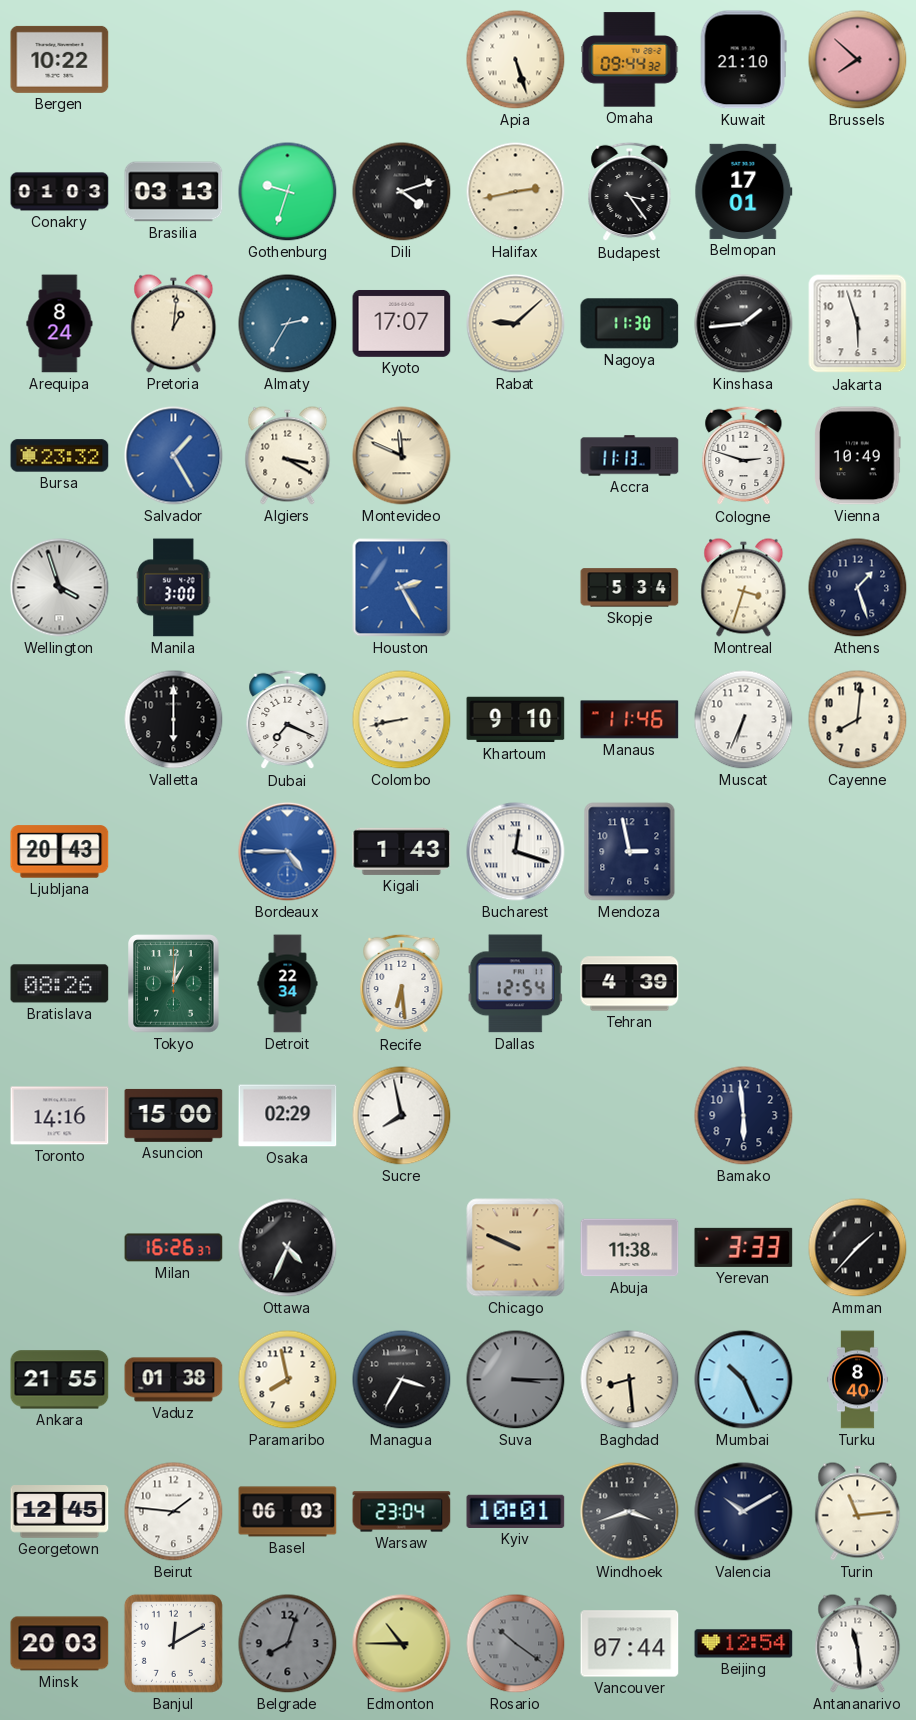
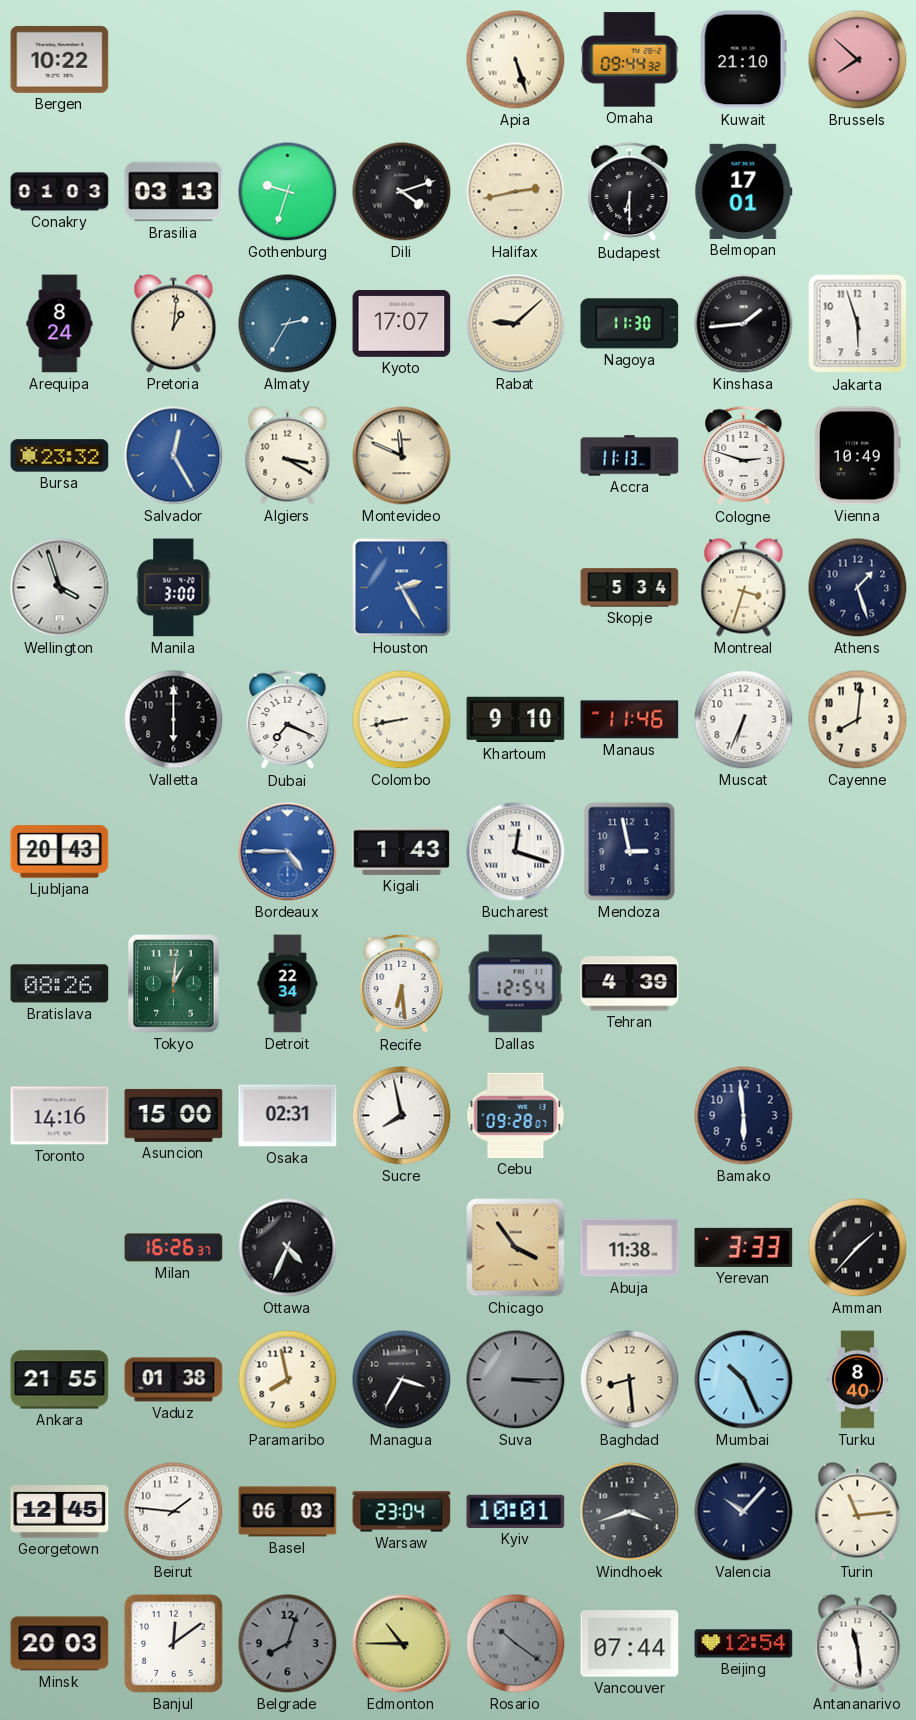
Budapest: 3:24 -> 6:30
Salvador: 1:25 -> 12:25
Osaka: 02:29 -> 02:31
Cebu: none -> 09:28
Chicago: 9:49 -> 3:54
Valencia: 10:10 -> 10:07
Banjul: 12:10 -> 12:09
